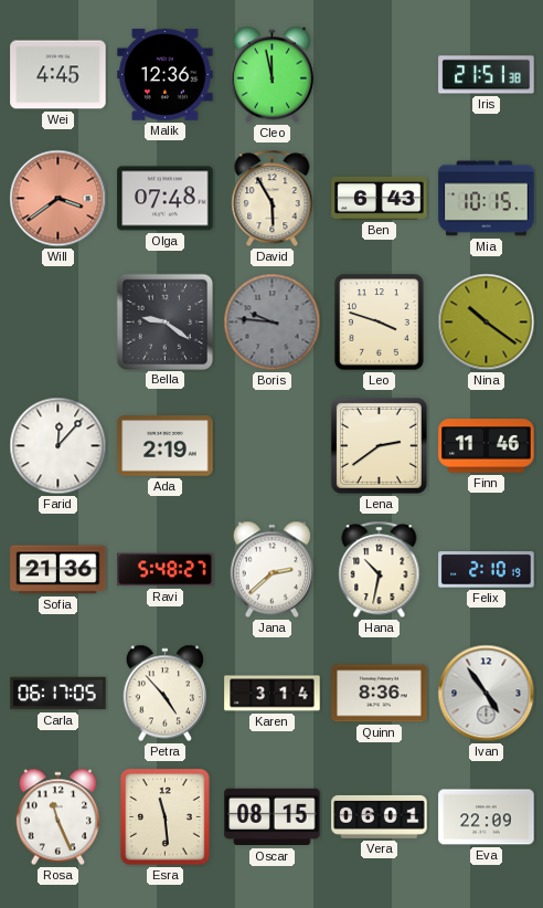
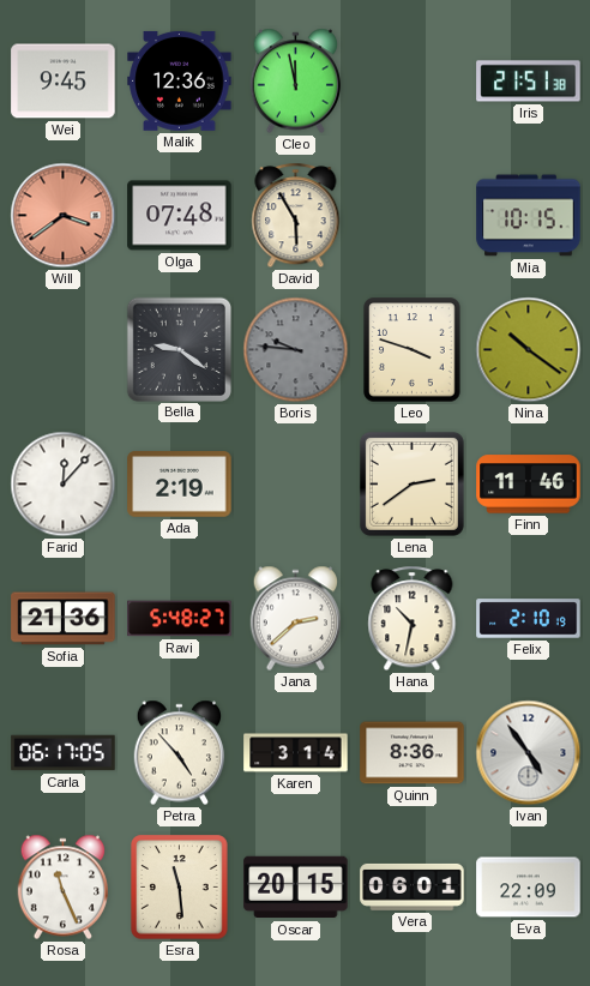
Wei: 4:45 -> 9:45
Ben: 6:43 -> none
Oscar: 08:15 -> 20:15
